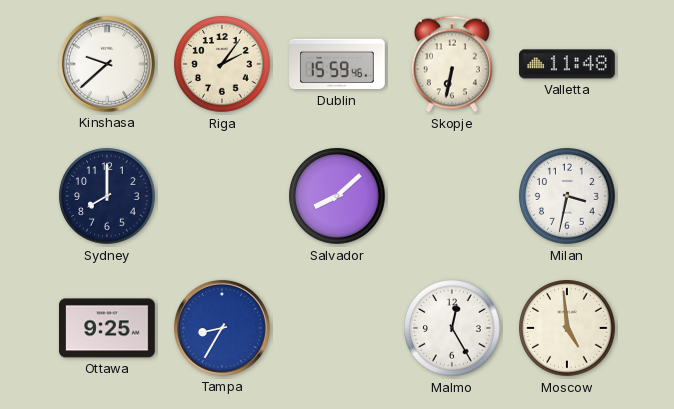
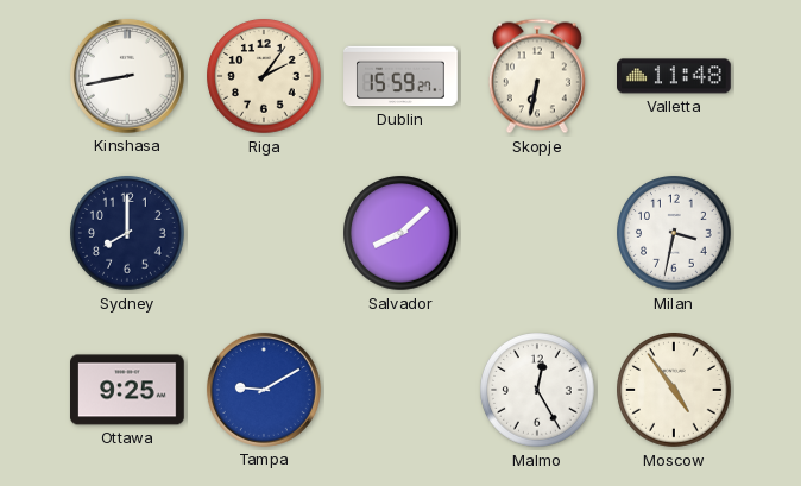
Kinshasa: 9:38 -> 8:43
Dublin: 15:59:46 -> 15:59:27
Tampa: 8:35 -> 9:10
Moscow: 4:59 -> 4:54
